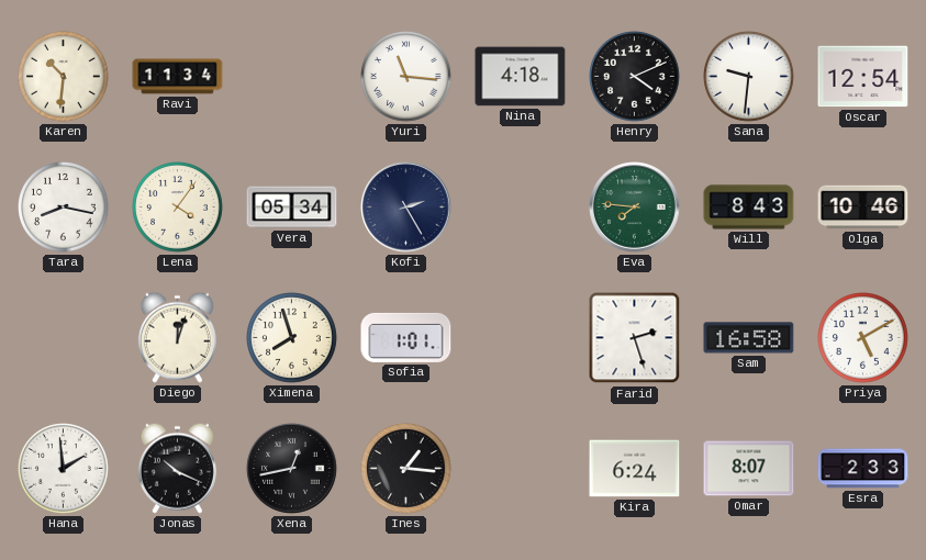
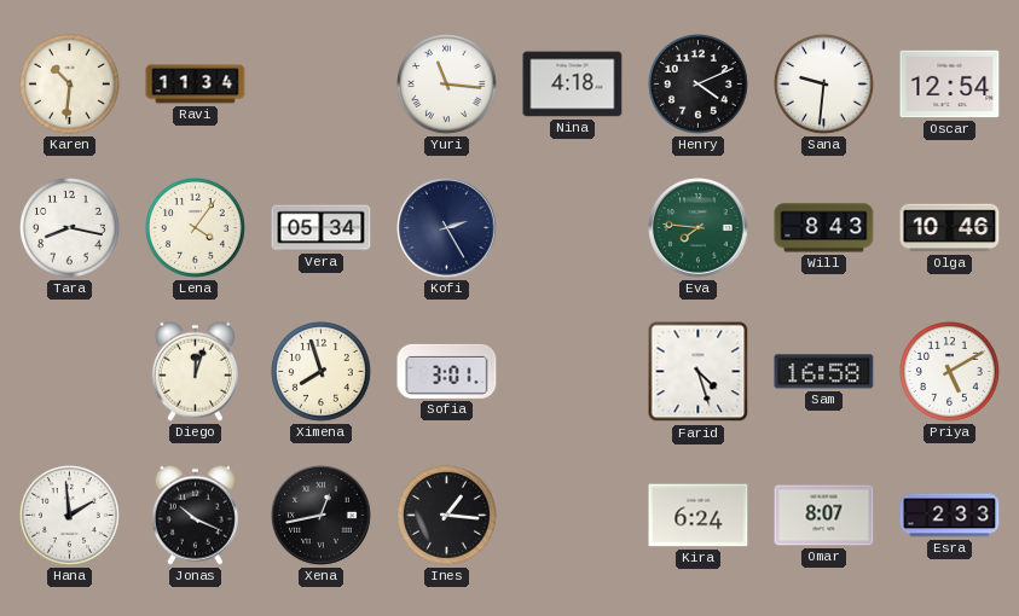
Sofia: 1:01 -> 3:01
Farid: 2:27 -> 4:27
